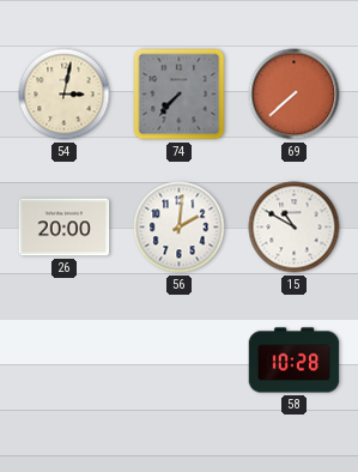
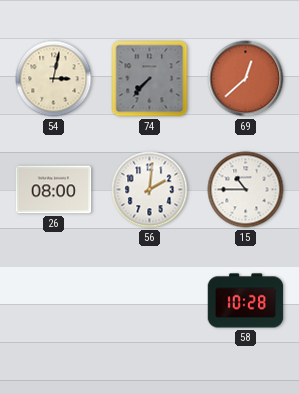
69: 7:38 -> 12:38
26: 20:00 -> 08:00
15: 10:50 -> 10:45
